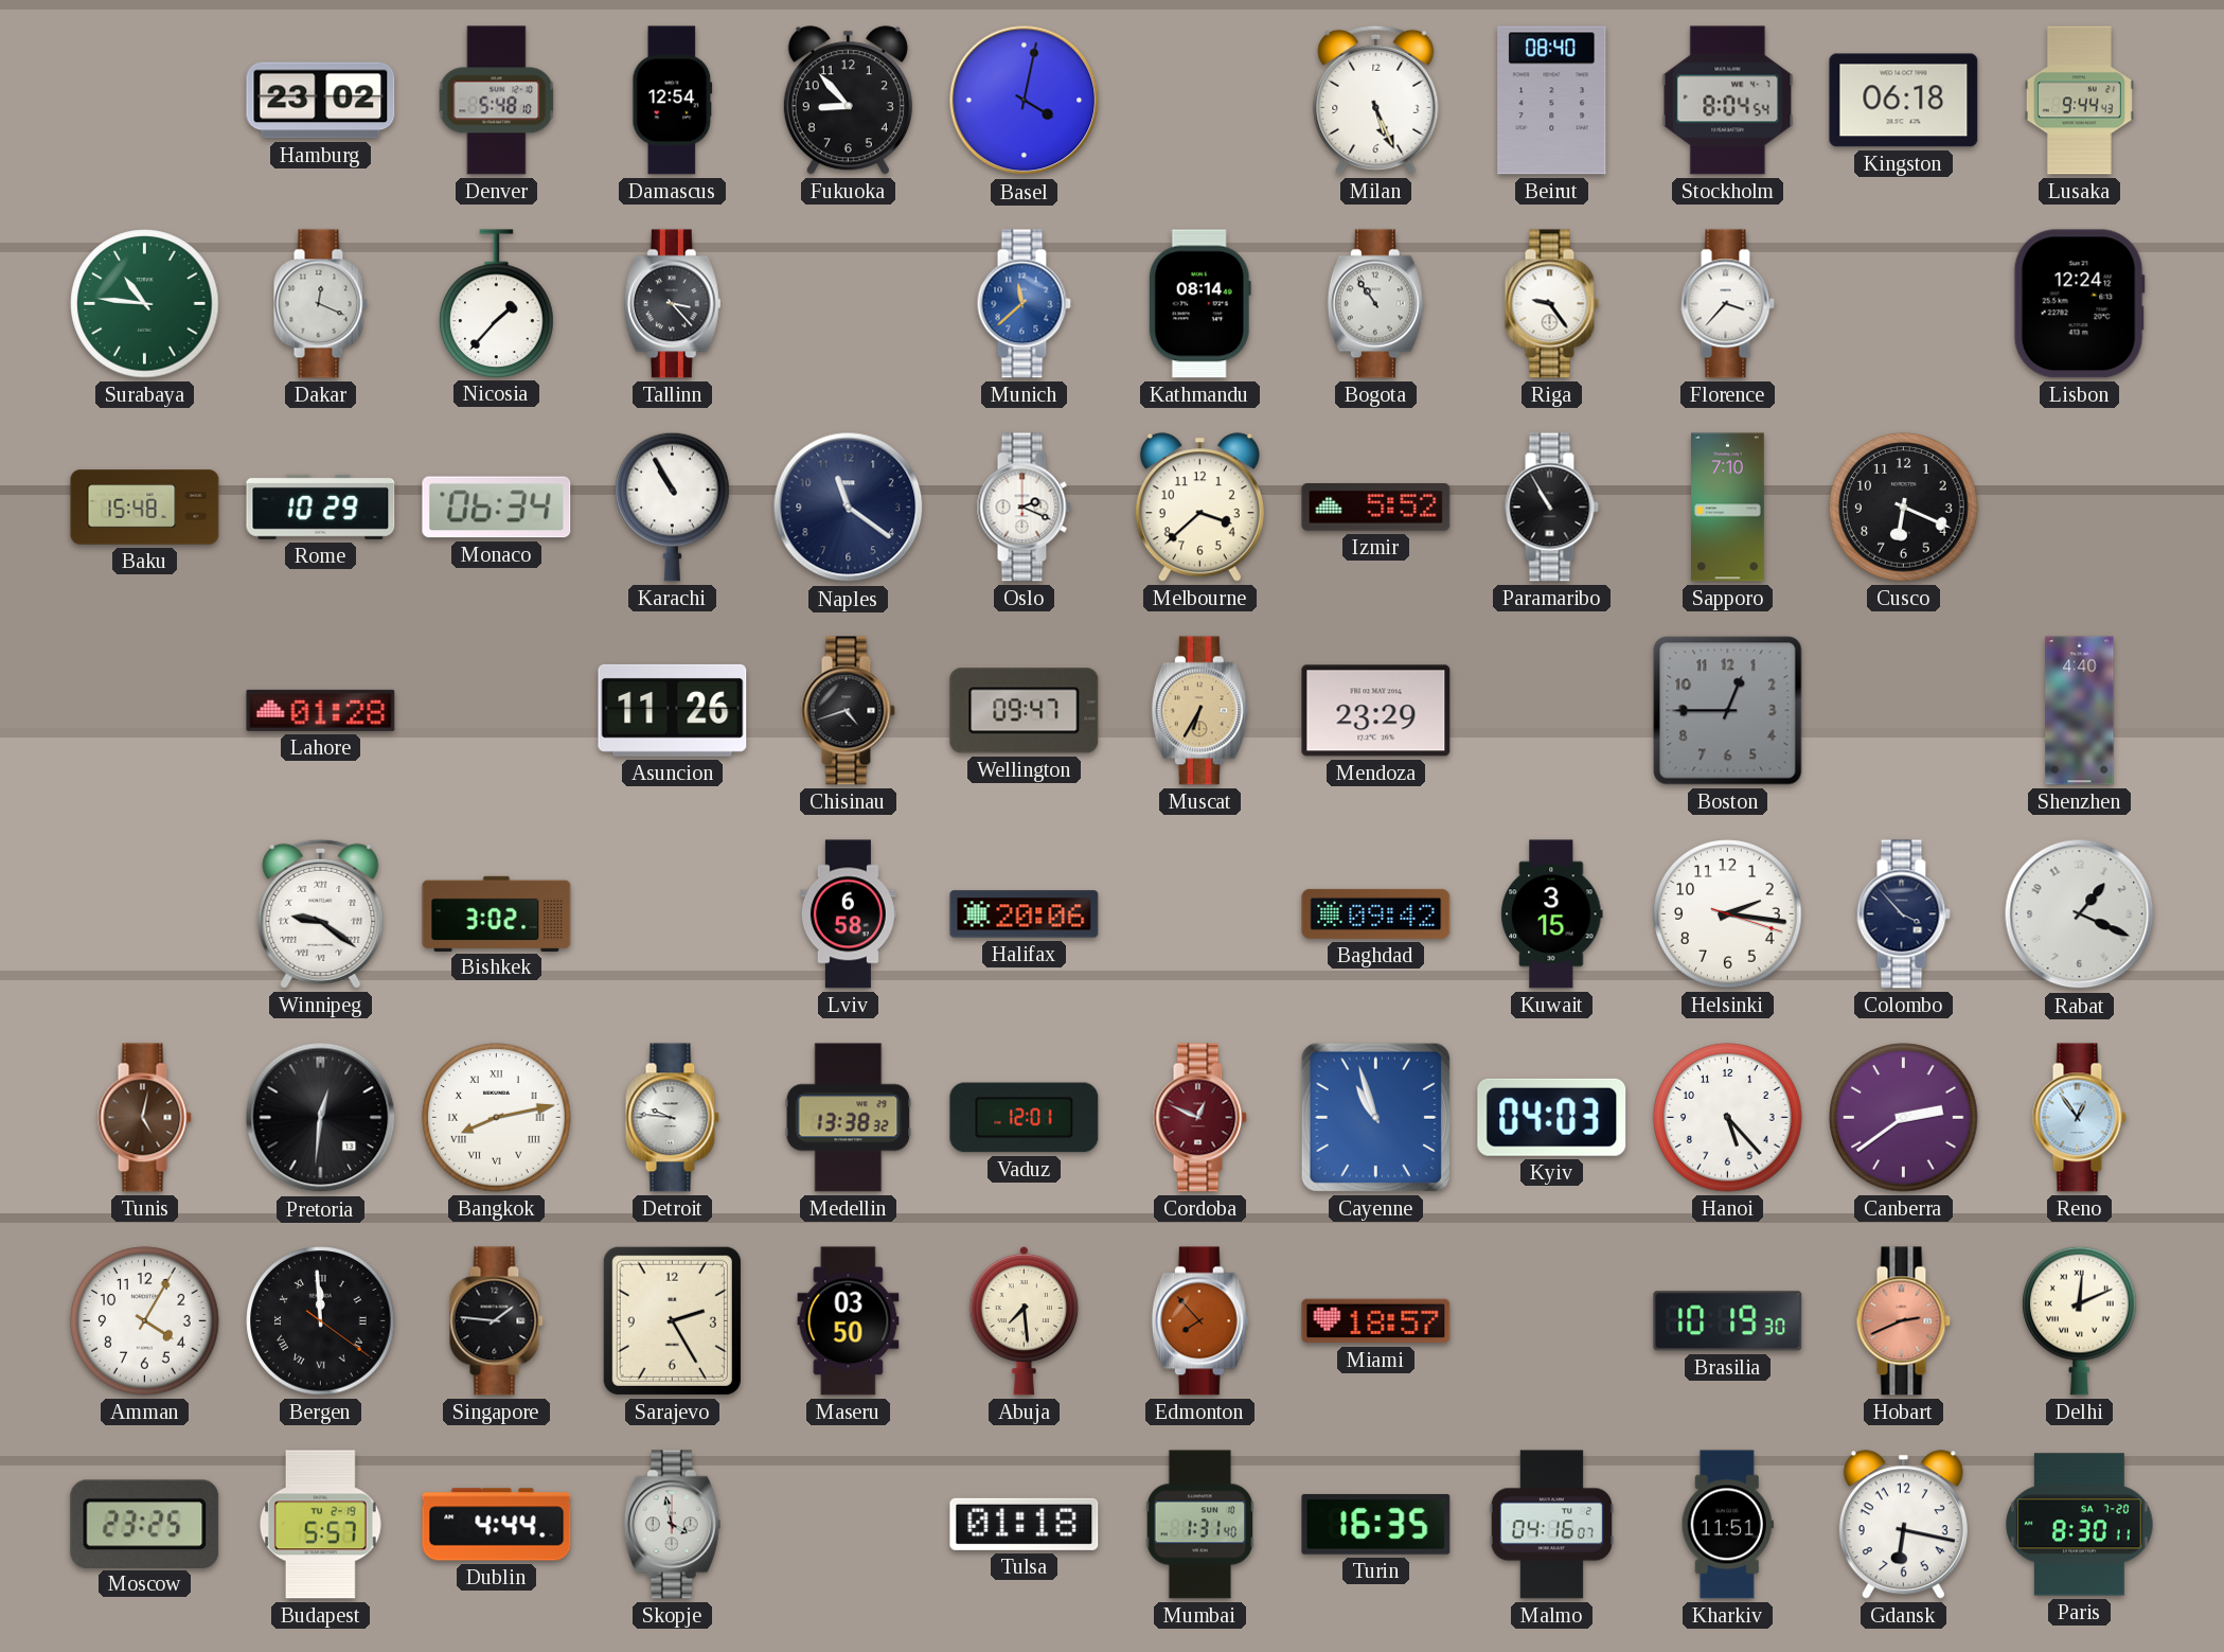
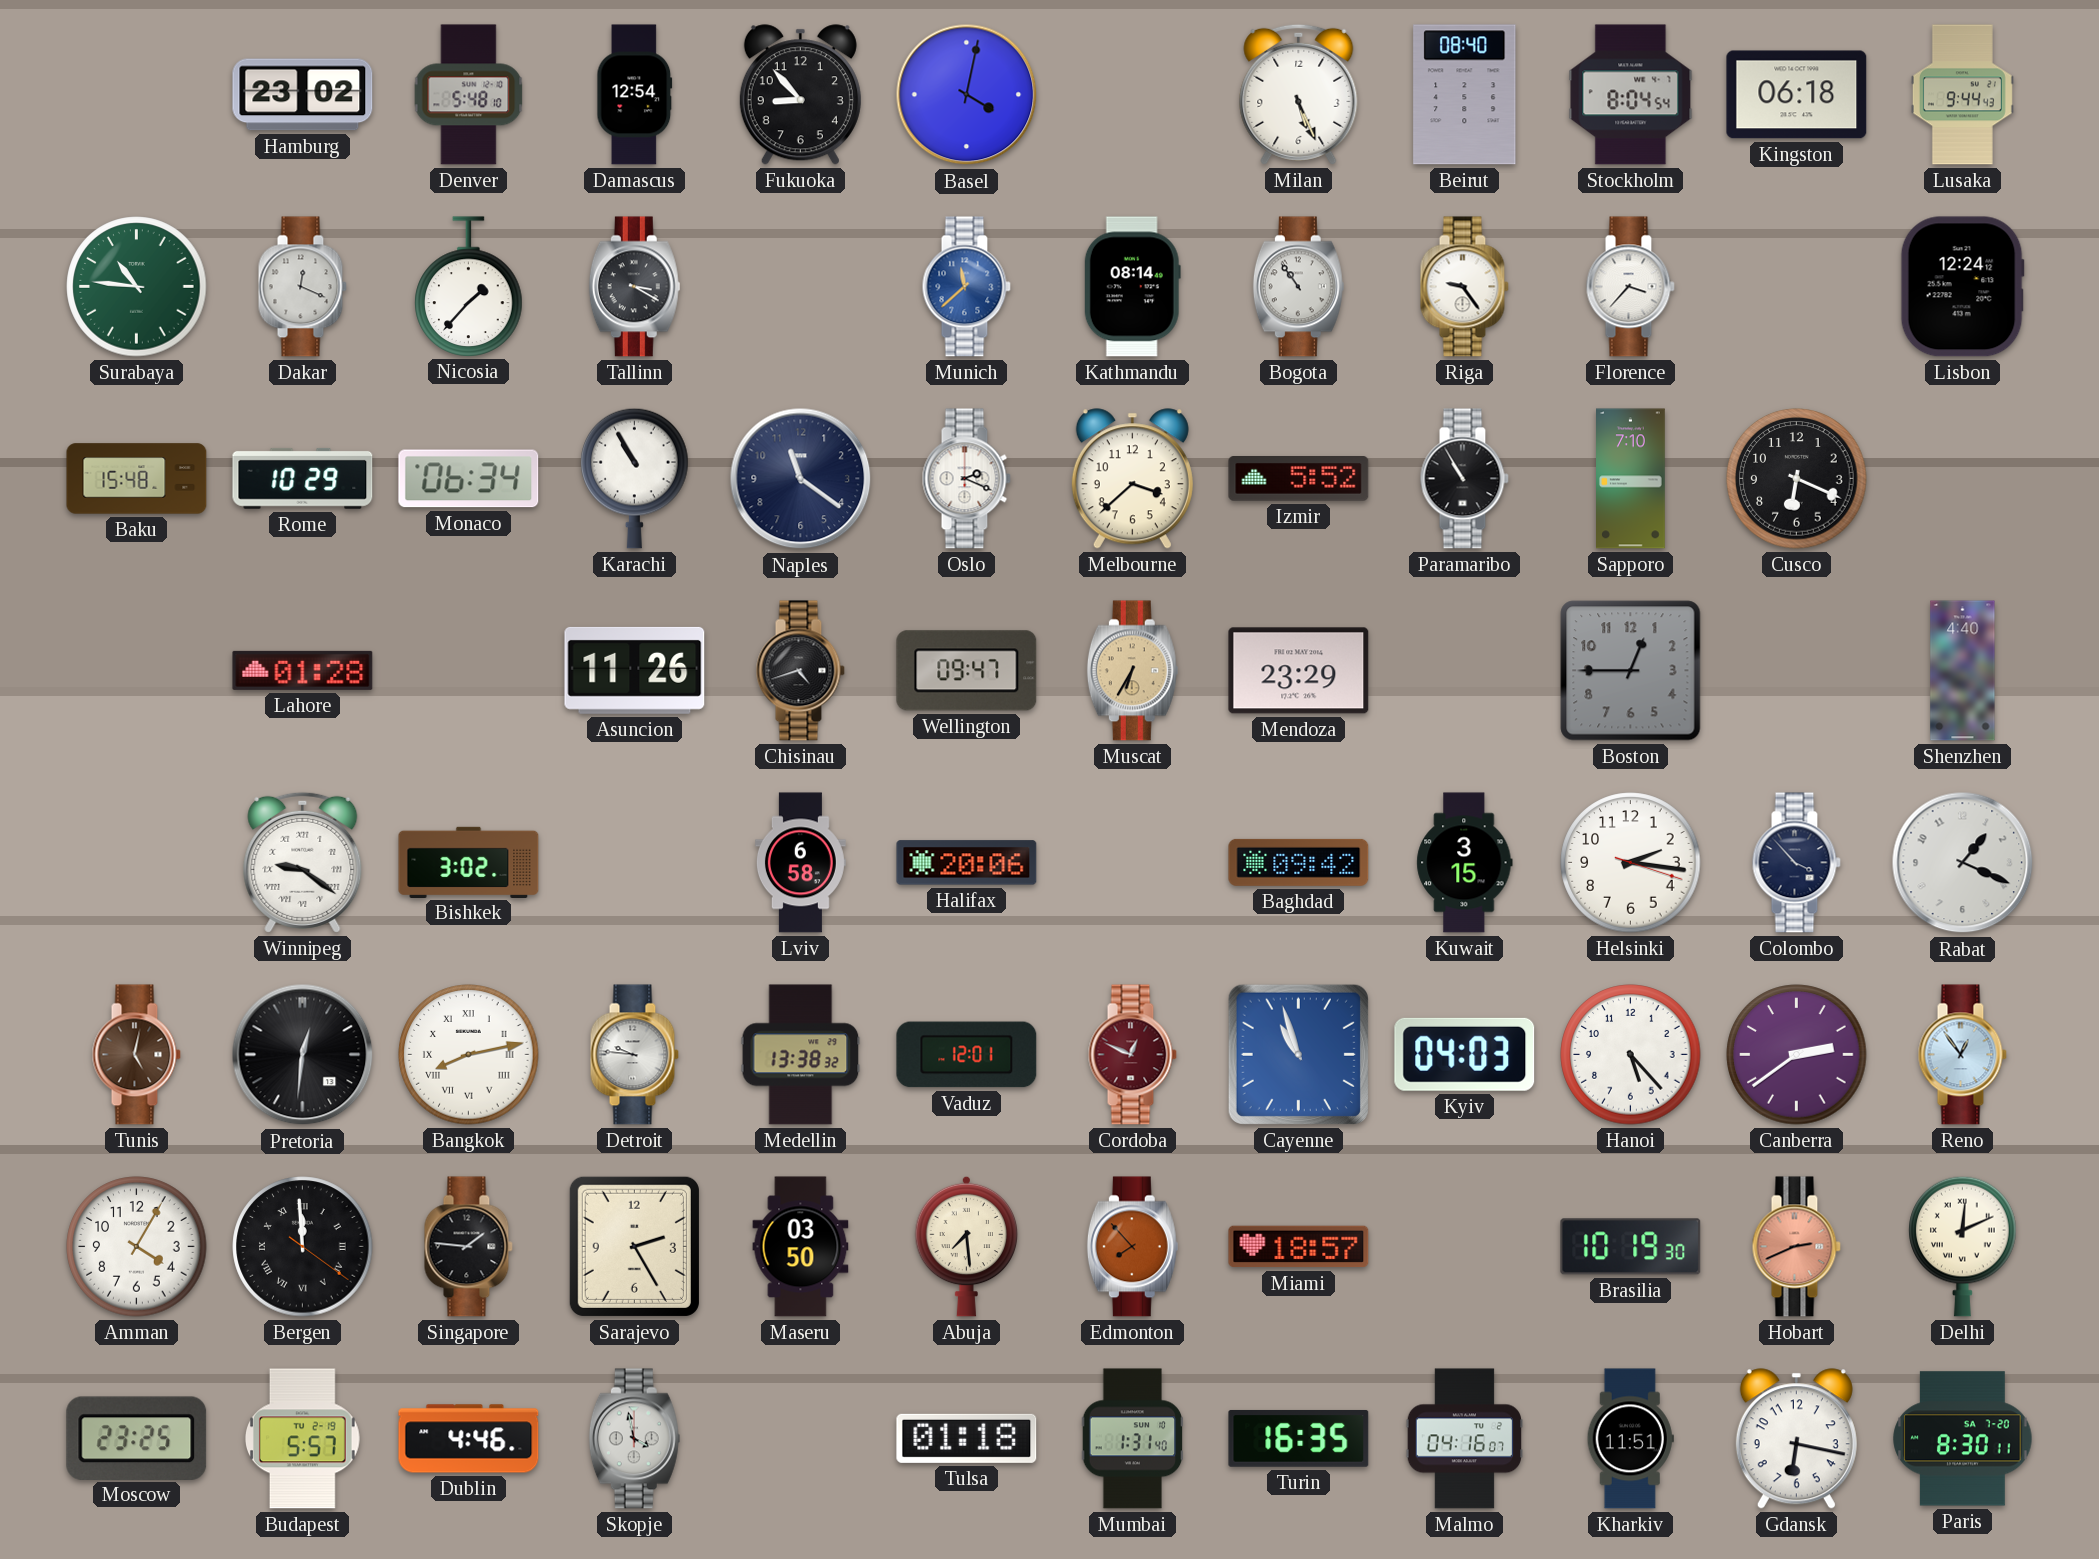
Tallinn: 3:23 -> 3:20
Dublin: 4:44 -> 4:46
